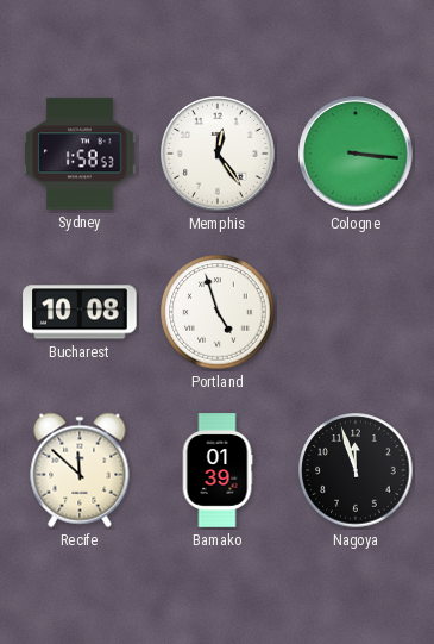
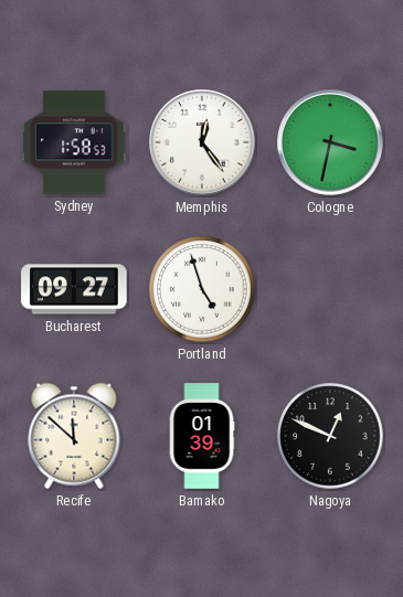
Cologne: 3:16 -> 3:32
Bucharest: 10:08 -> 09:27
Nagoya: 11:57 -> 12:49
